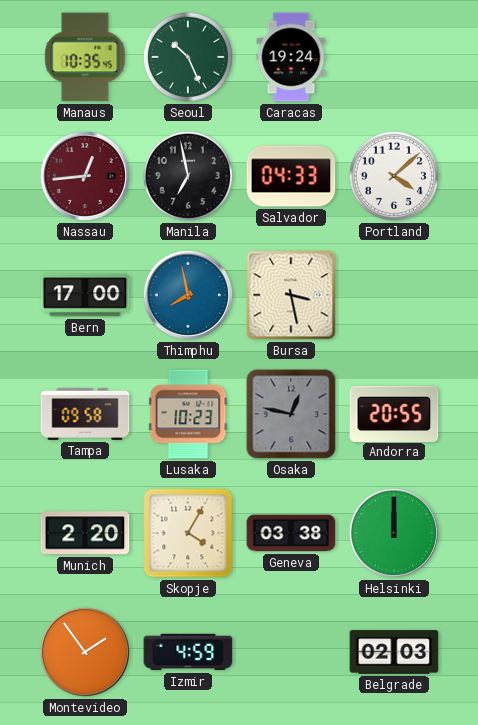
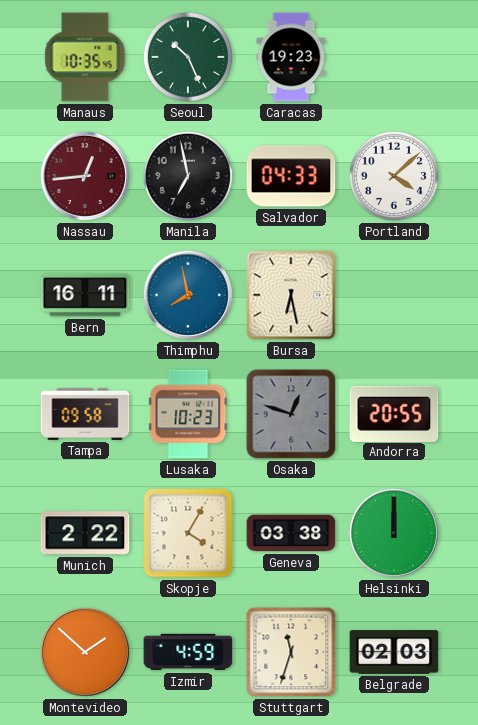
Caracas: 19:24 -> 19:23
Bern: 17:00 -> 16:11
Bursa: 3:28 -> 6:28
Osaka: 12:47 -> 12:48
Munich: 2:20 -> 2:22
Montevideo: 1:54 -> 1:52
Stuttgart: none -> 11:33
